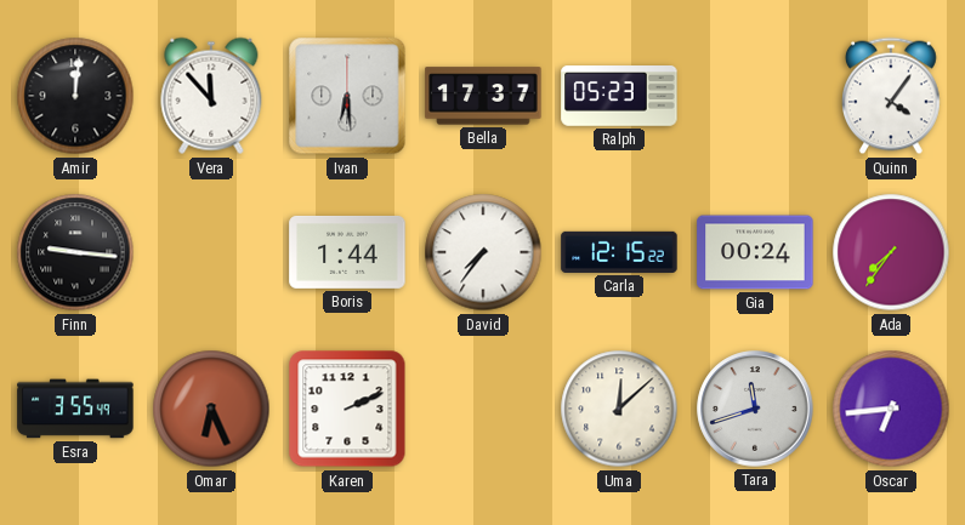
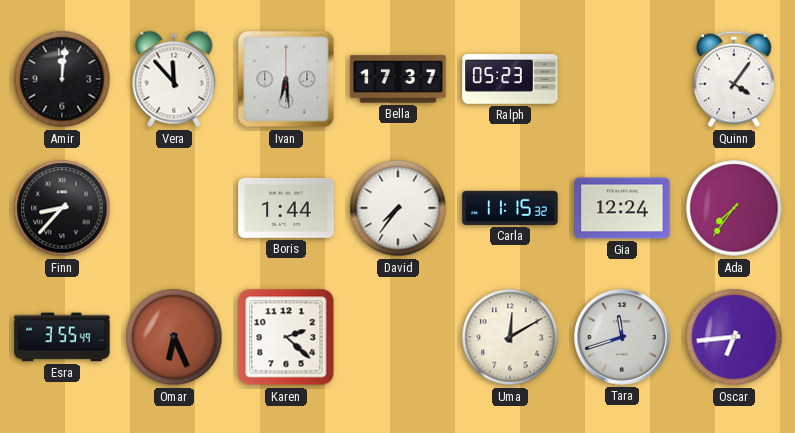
Finn: 9:16 -> 8:37
Carla: 12:15 -> 11:15
Gia: 00:24 -> 12:24
Karen: 2:11 -> 2:22
Uma: 12:08 -> 12:10
